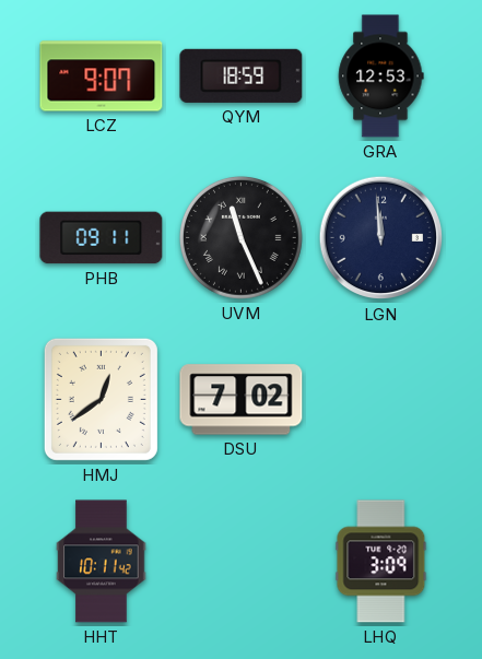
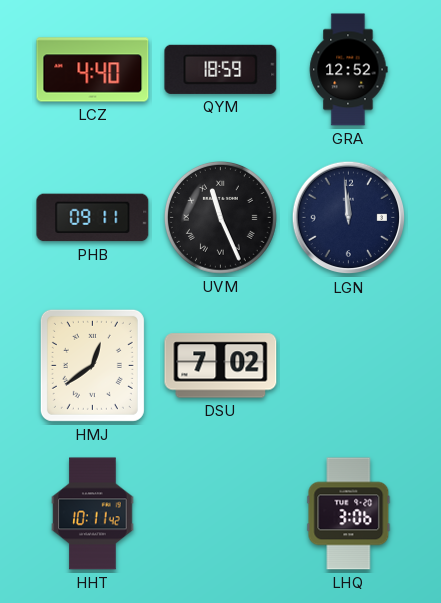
LCZ: 9:07 -> 4:40
GRA: 12:53 -> 12:52
LHQ: 3:09 -> 3:06
